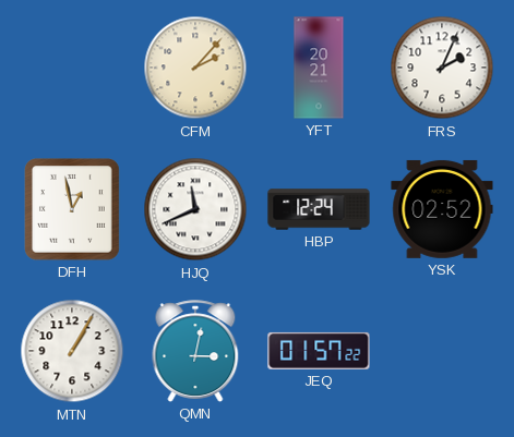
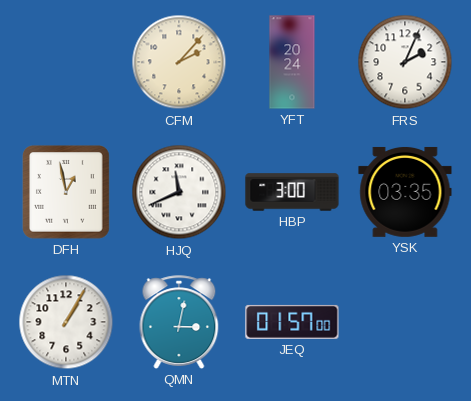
YFT: 20:21 -> 20:24
HBP: 12:24 -> 3:00
YSK: 02:52 -> 03:35
JEQ: 01:57:22 -> 01:57:00
